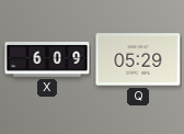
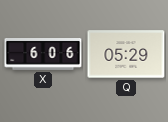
X: 6:09 -> 6:06
